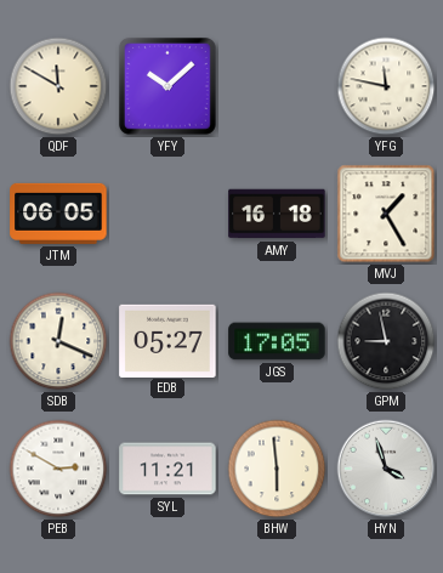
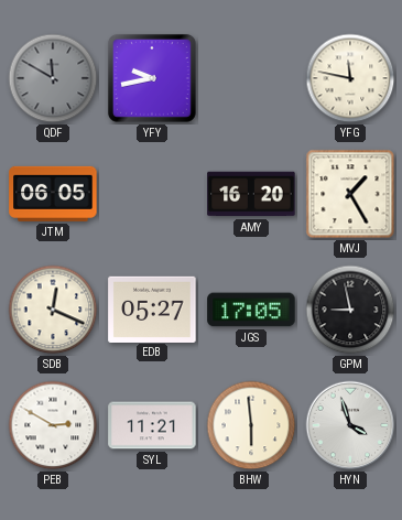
QDF dial: cream -> grey
YFY: 10:08 -> 9:43
AMY: 16:18 -> 16:20
